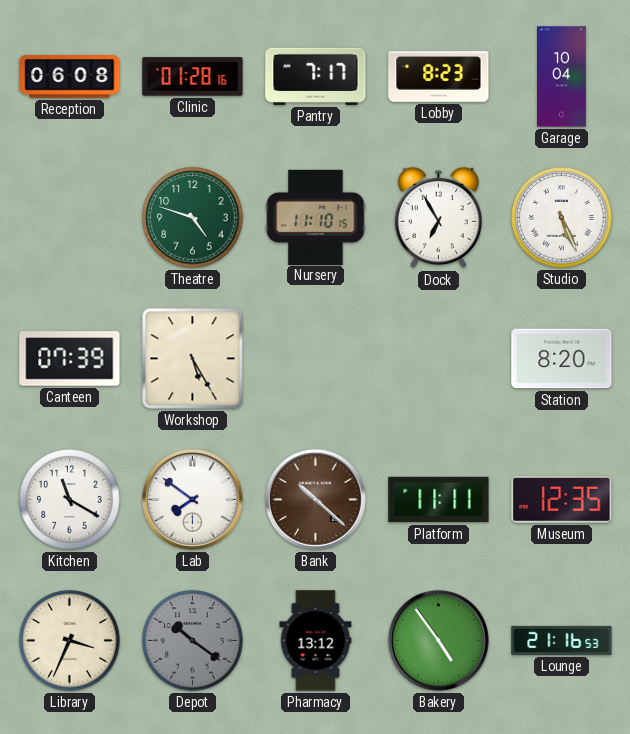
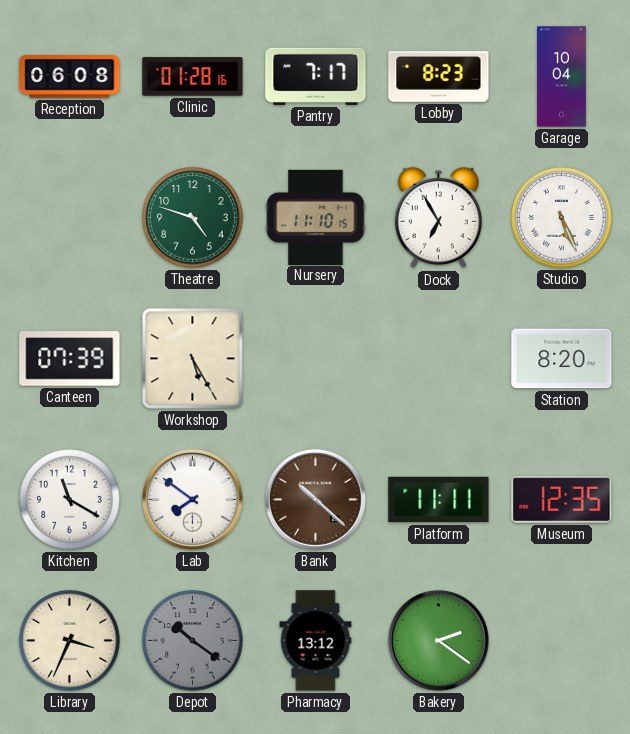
Bakery: 4:54 -> 2:21
Lounge: 21:16 -> none
